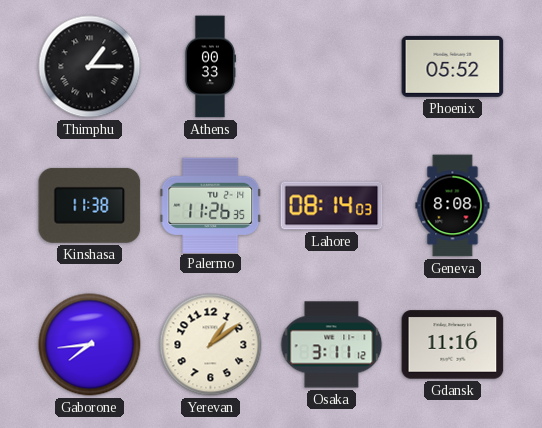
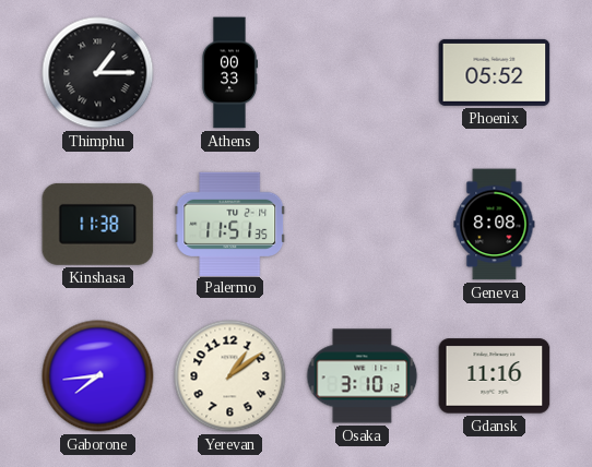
Palermo: 11:26 -> 11:51
Lahore: 08:14 -> none
Osaka: 3:11 -> 3:10
